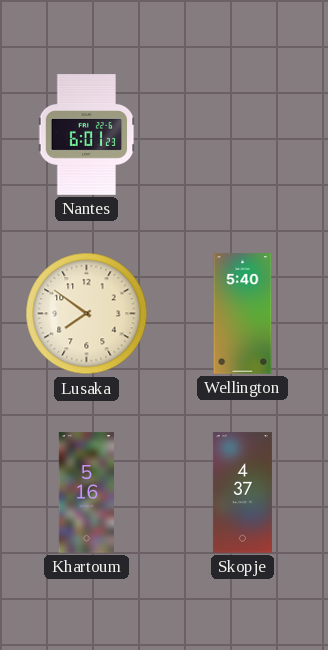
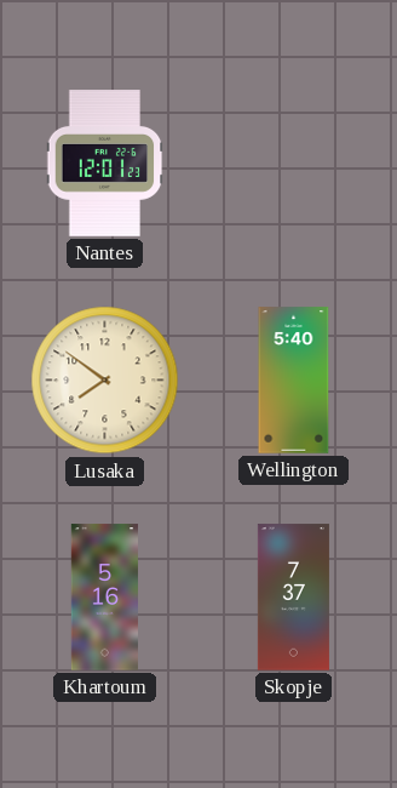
Nantes: 6:01 -> 12:01
Skopje: 4:37 -> 7:37
